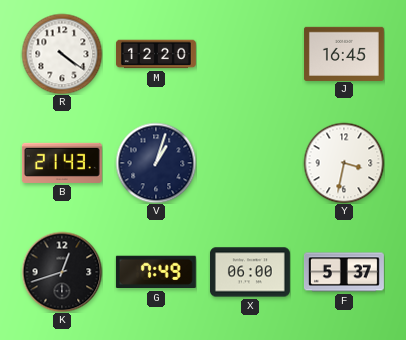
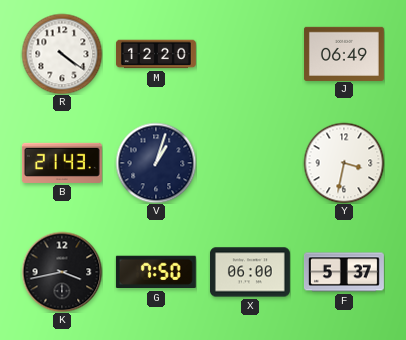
J: 16:45 -> 06:49
K: 12:42 -> 3:43
G: 7:49 -> 7:50
